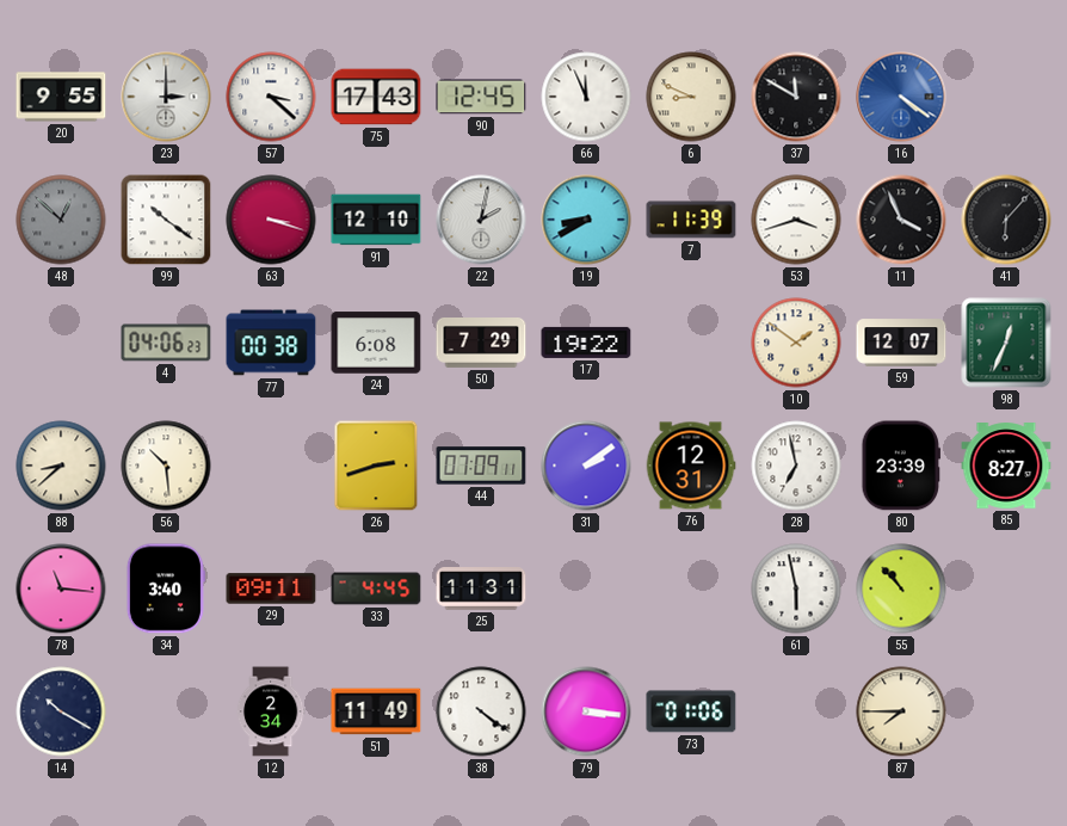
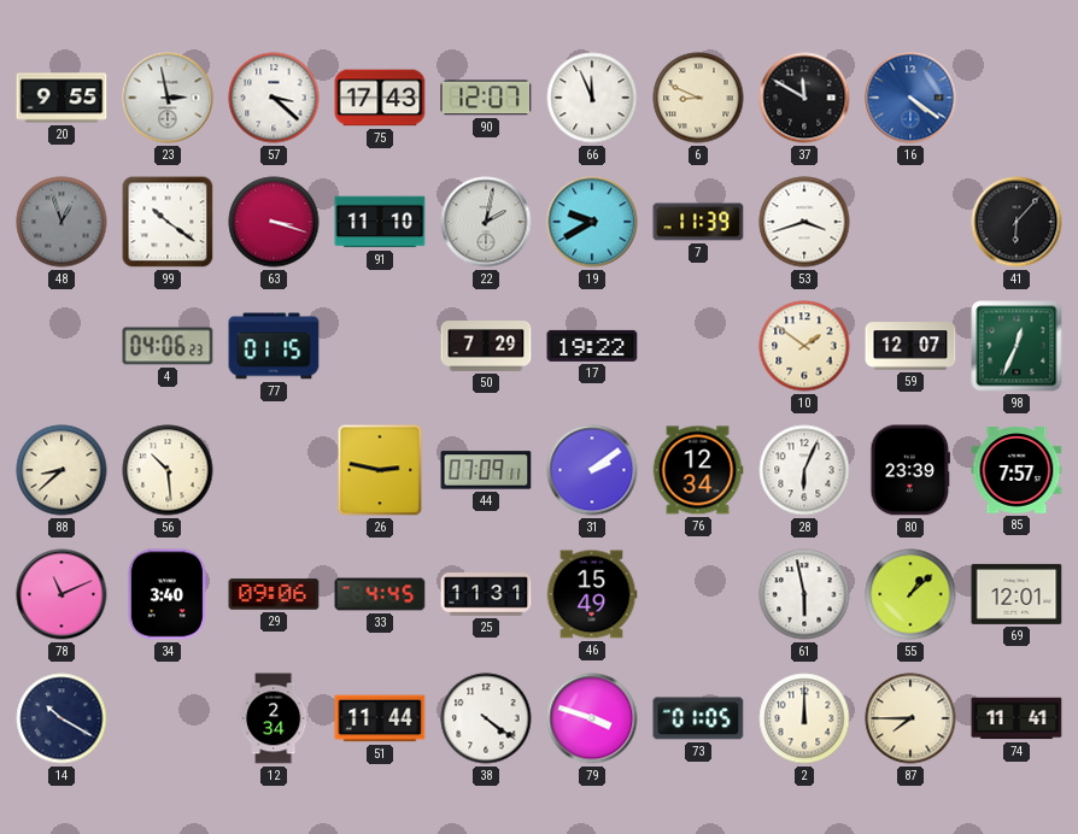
23: 3:00 -> 2:58
90: 12:45 -> 12:07
48: 12:52 -> 12:57
91: 12:10 -> 11:10
19: 8:40 -> 9:40
11: 3:56 -> none
77: 00:38 -> 01:15
24: 6:08 -> none
26: 2:42 -> 2:47
76: 12:31 -> 12:34
28: 6:58 -> 6:04
85: 8:27 -> 7:57
78: 11:16 -> 11:11
29: 09:11 -> 09:06
46: none -> 15:49
55: 10:53 -> 1:08
69: none -> 12:01
51: 11:49 -> 11:44
79: 3:16 -> 3:48
73: 01:06 -> 01:05
2: none -> 12:00
74: none -> 11:41
